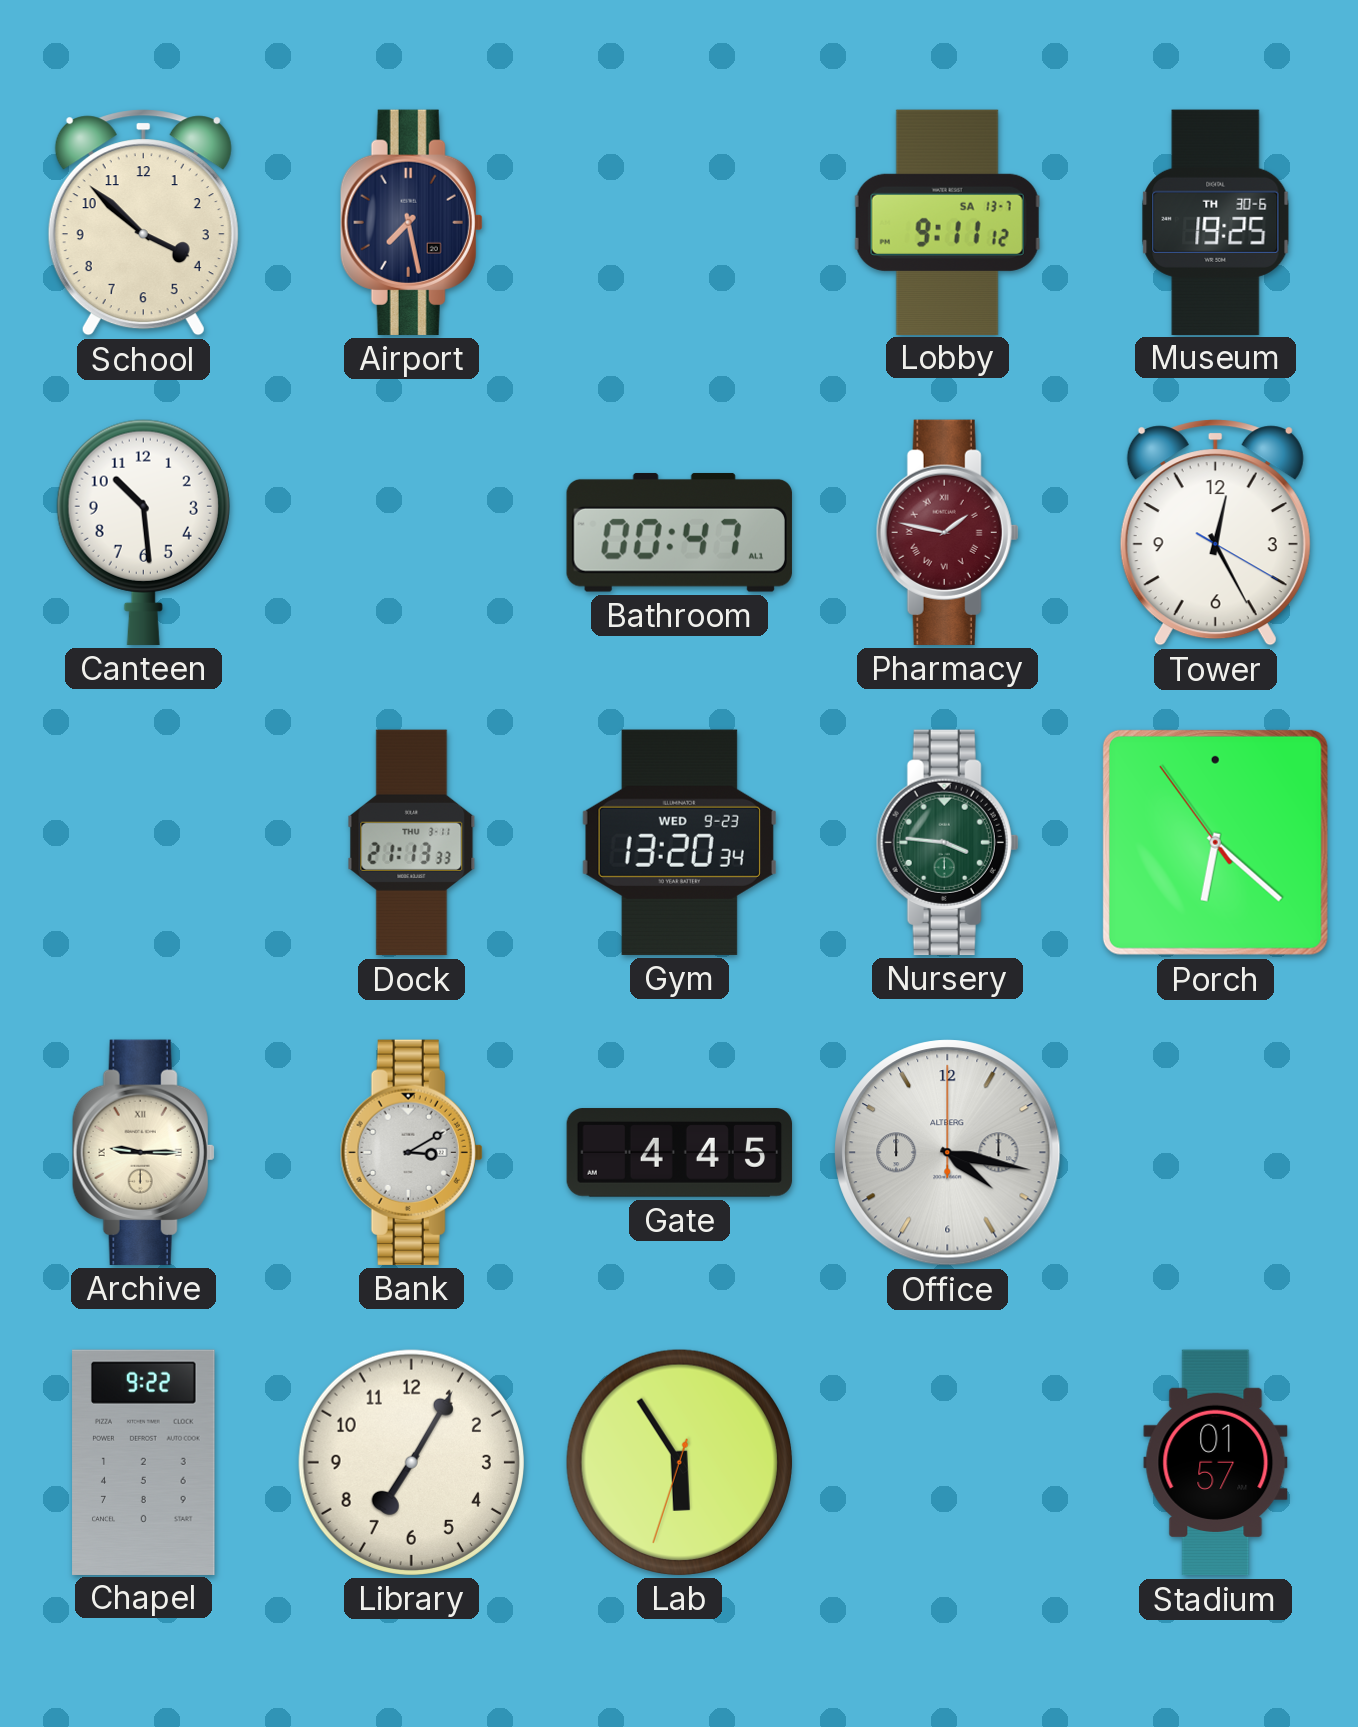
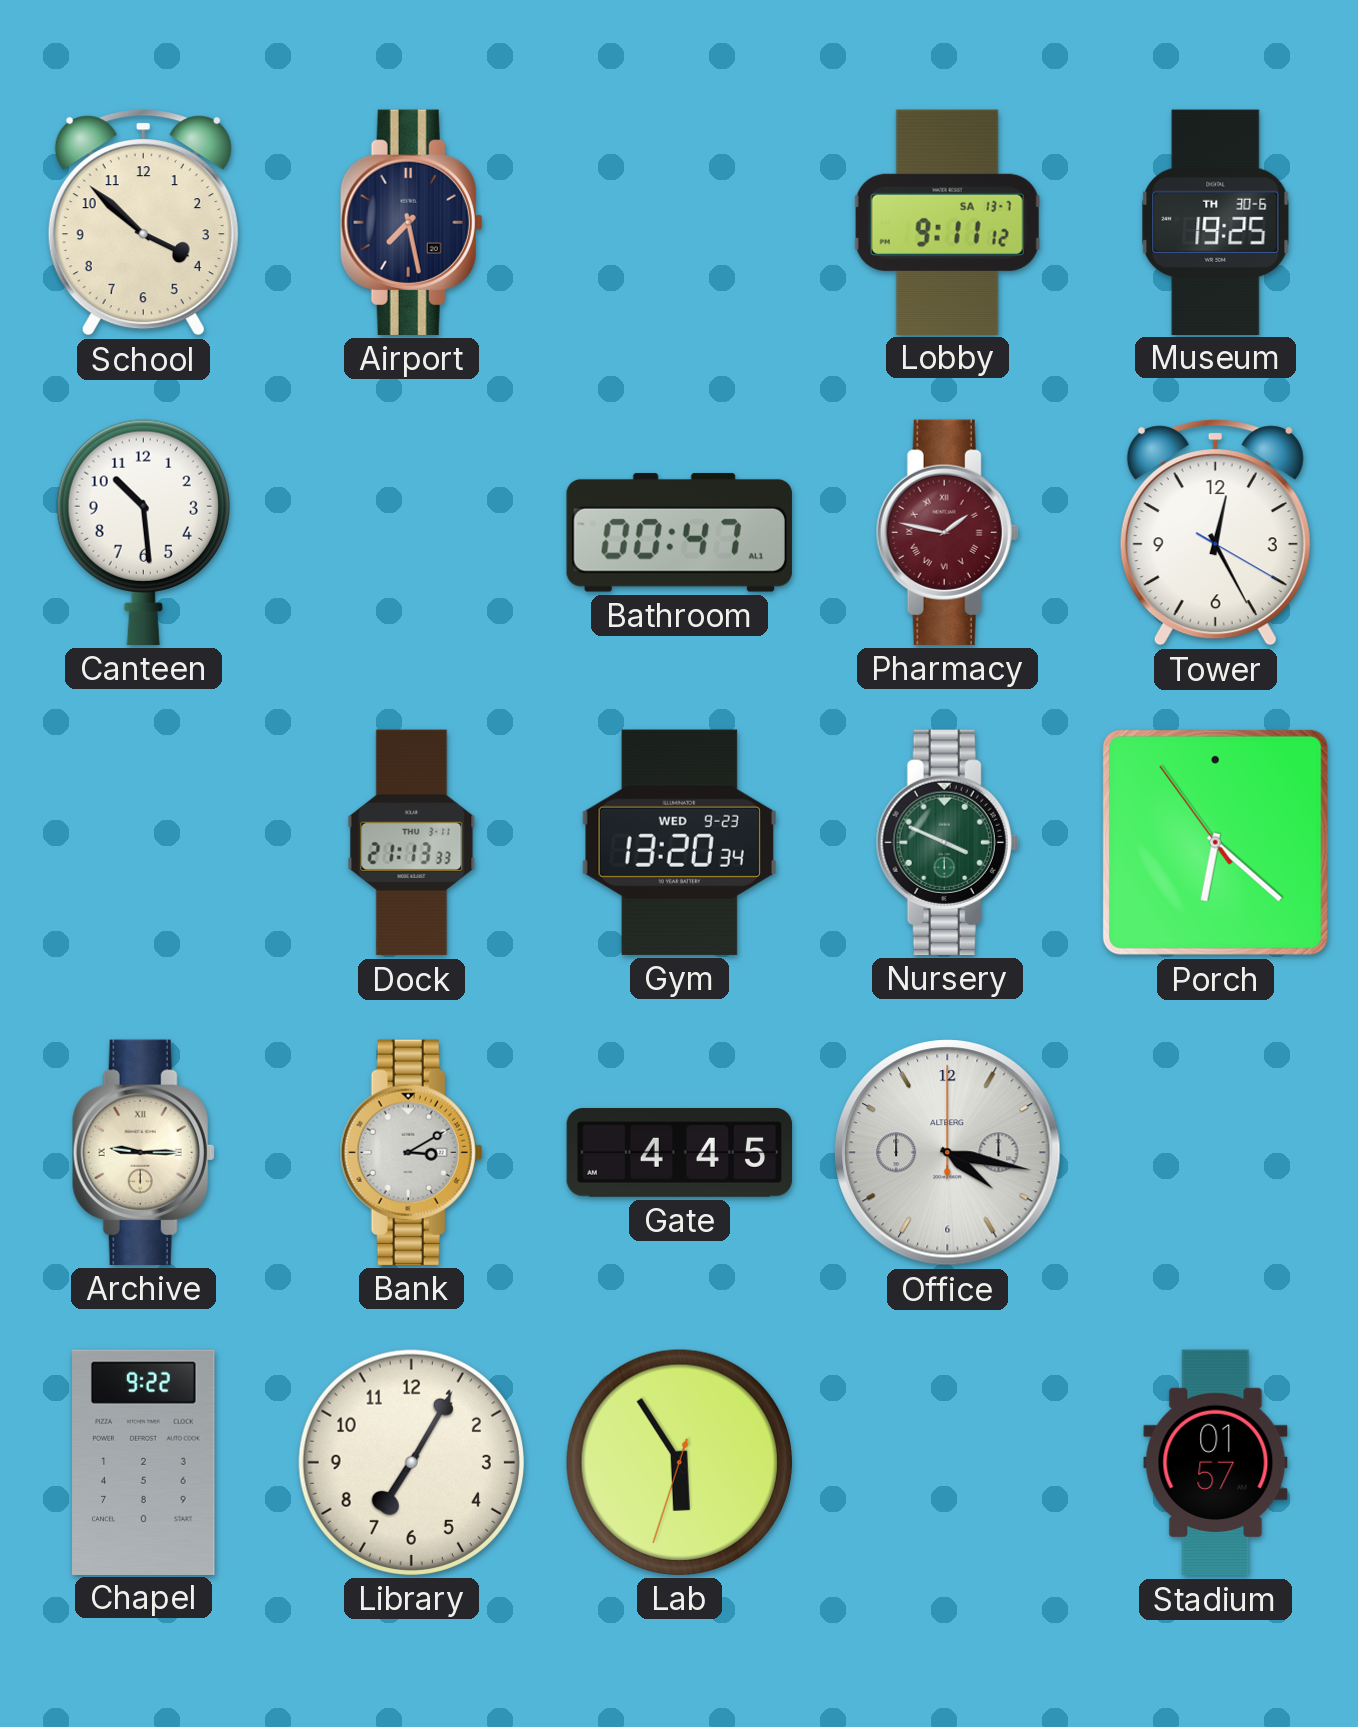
Nursery: 3:46 -> 3:49
